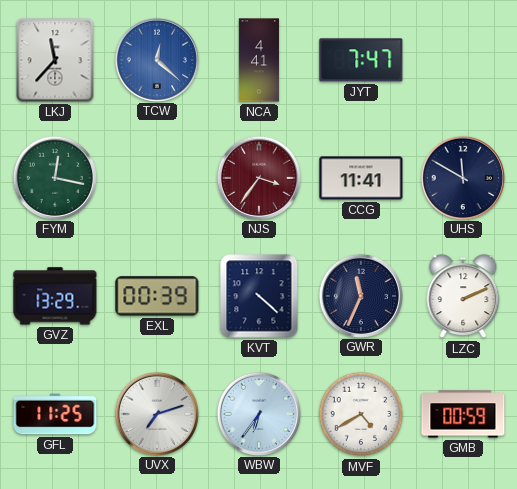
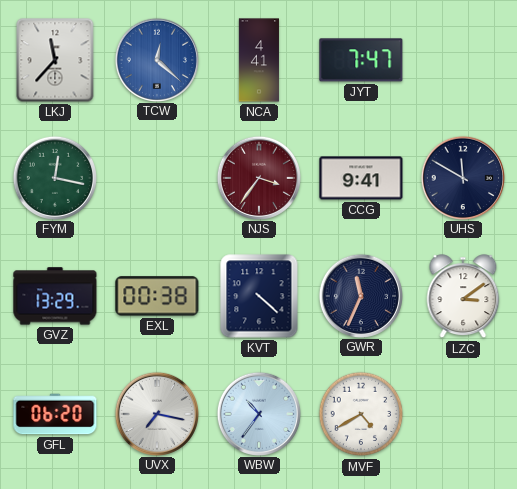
CCG: 11:41 -> 9:41
EXL: 00:39 -> 00:38
LZC: 2:11 -> 3:09
GFL: 11:25 -> 06:20
UVX: 7:12 -> 7:17
WBW: 6:36 -> 10:36
GMB: 00:59 -> none
